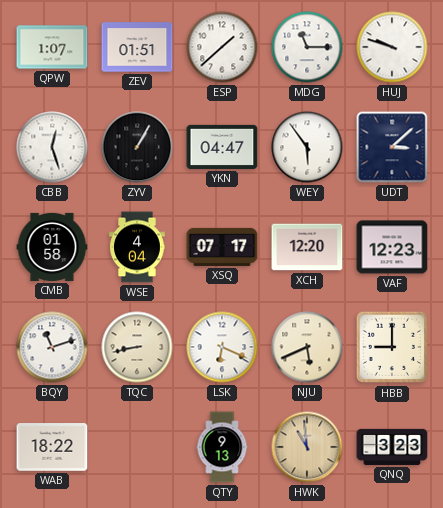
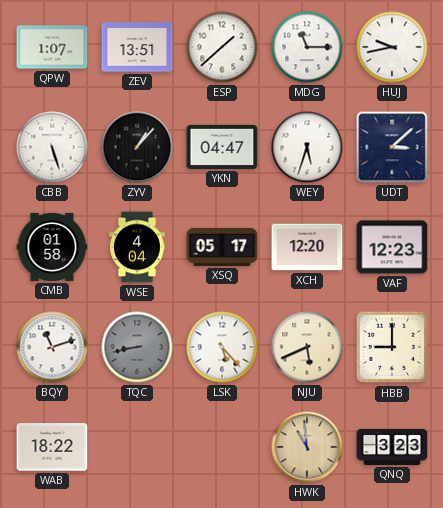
ZEV: 01:51 -> 13:51
HUJ: 9:48 -> 9:43
CBB: 12:27 -> 5:27
ZYV: 1:05 -> 1:07
WEY: 5:54 -> 5:33
XSQ: 07:17 -> 05:17
TQC dial: cream -> grey
LSK: 6:19 -> 5:23
QTY: 9:13 -> none
